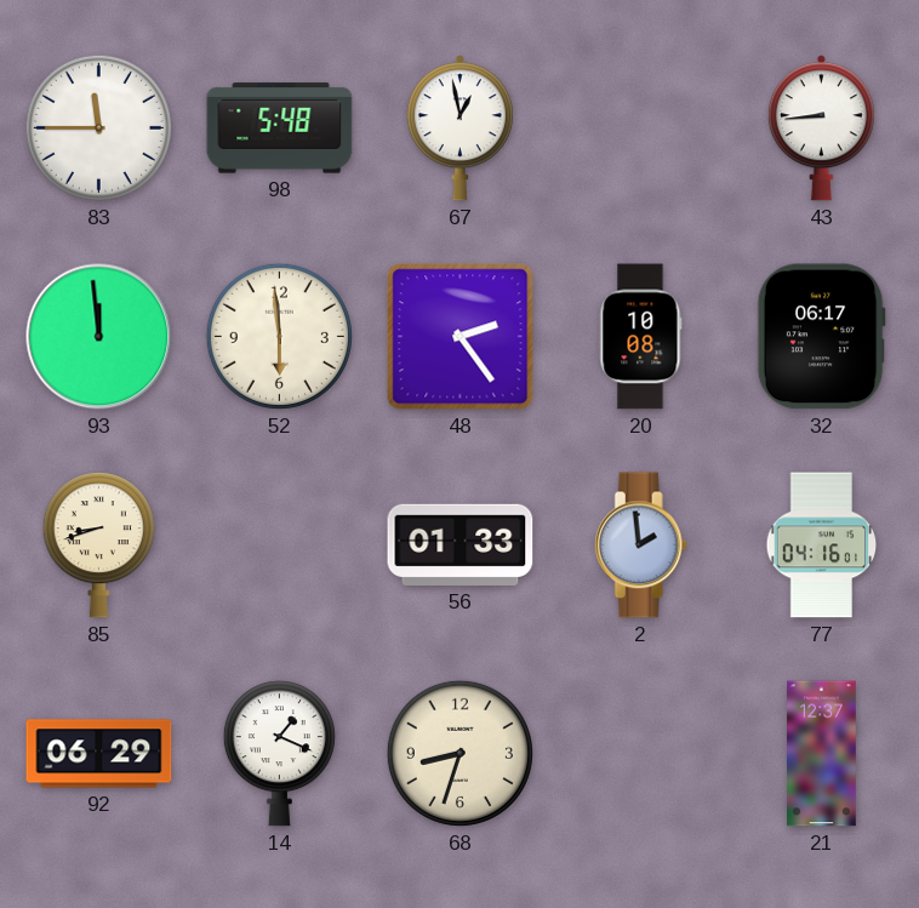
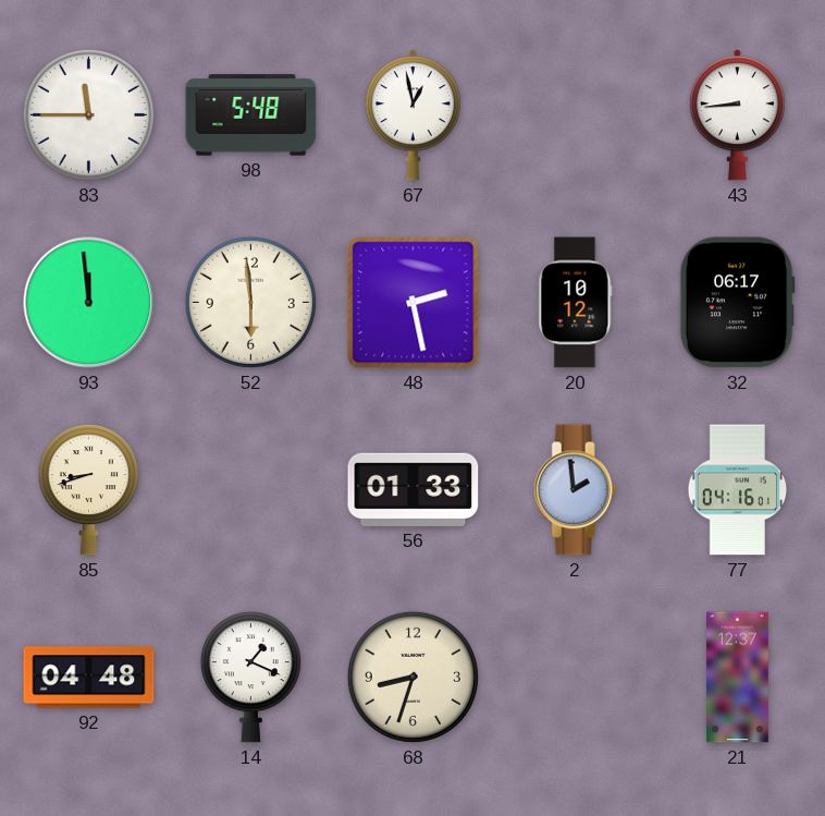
48: 2:24 -> 2:28
20: 10:08 -> 10:12
92: 06:29 -> 04:48
